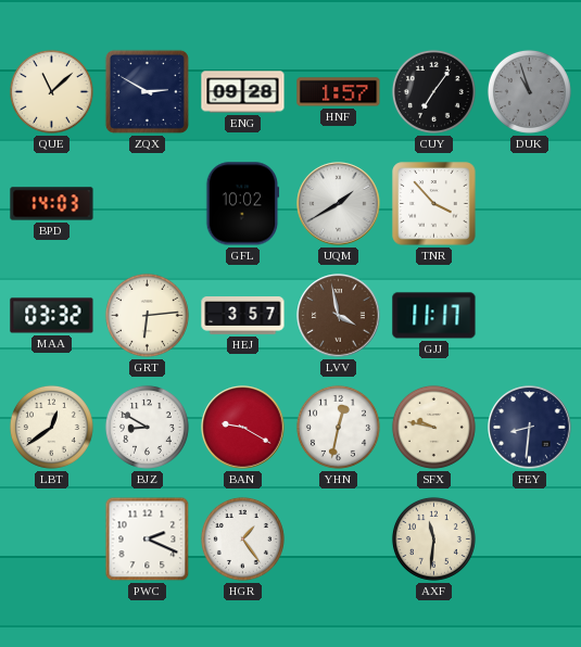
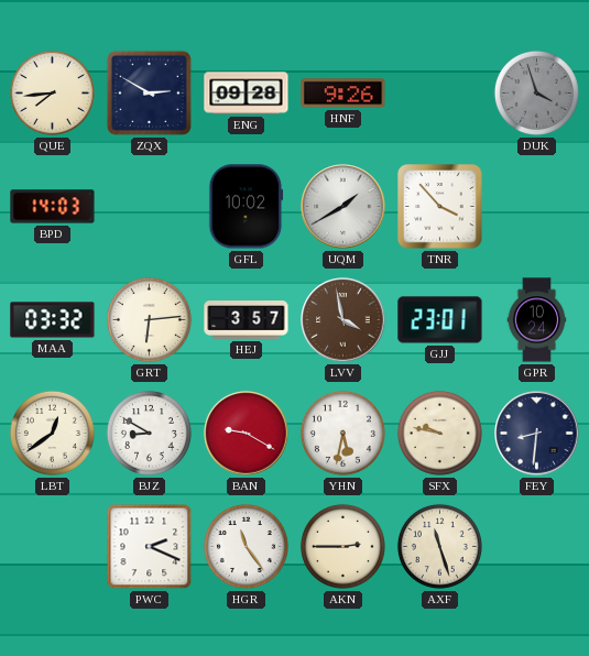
QUE: 11:08 -> 7:44
HNF: 1:57 -> 9:26
CUY: 7:06 -> none
DUK: 10:57 -> 3:57
GJJ: 11:17 -> 23:01
GPR: none -> 10:24
YHN: 12:32 -> 5:32
HGR: 1:24 -> 11:24
AKN: none -> 2:45
AXF: 11:31 -> 11:27
